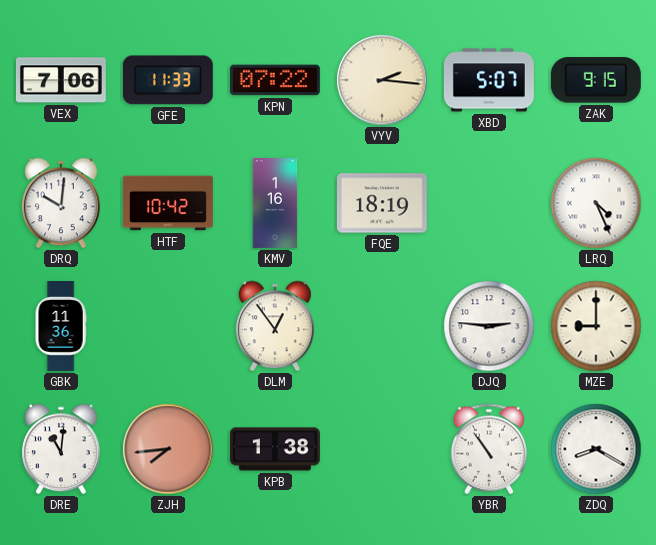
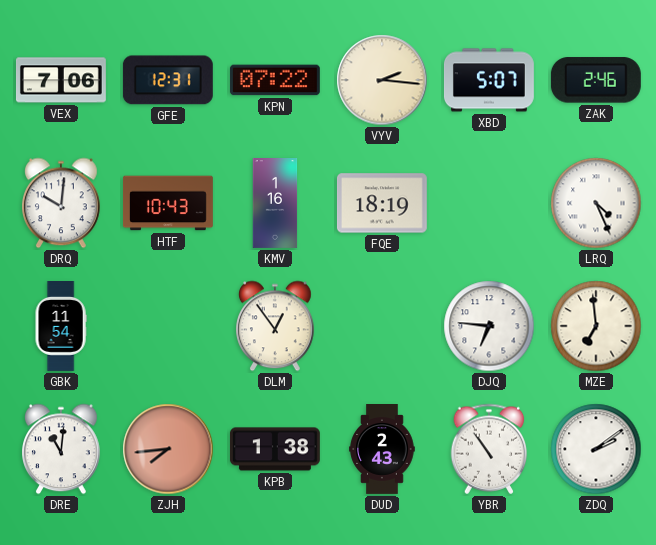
GFE: 11:33 -> 12:31
ZAK: 9:15 -> 2:46
HTF: 10:42 -> 10:43
GBK: 11:36 -> 11:54
DJQ: 2:46 -> 6:46
MZE: 9:00 -> 6:59
DUD: none -> 2:43
ZDQ: 8:20 -> 2:09
